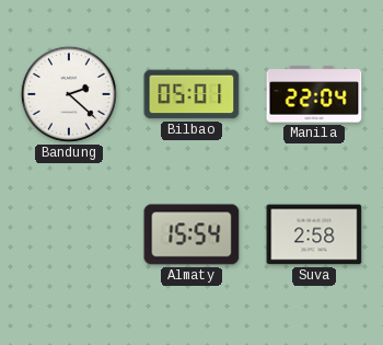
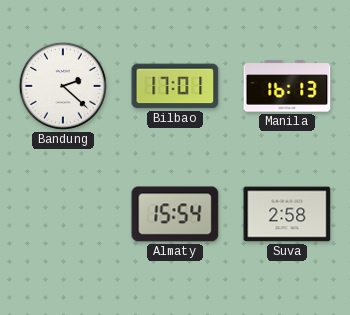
Bilbao: 05:01 -> 17:01
Manila: 22:04 -> 16:13
